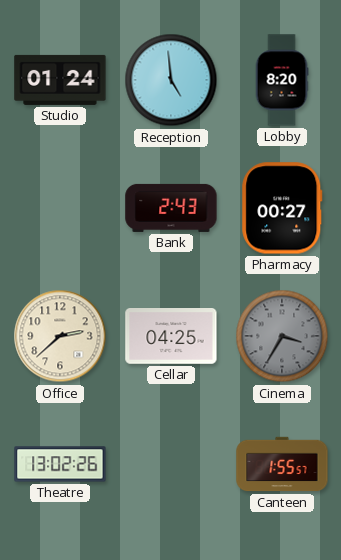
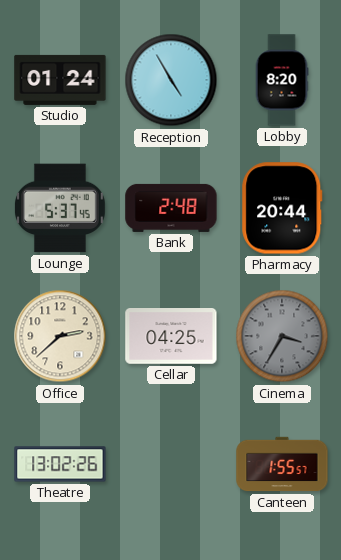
Reception: 4:59 -> 4:55
Lounge: none -> 5:37
Bank: 2:43 -> 2:48
Pharmacy: 00:27 -> 20:44
